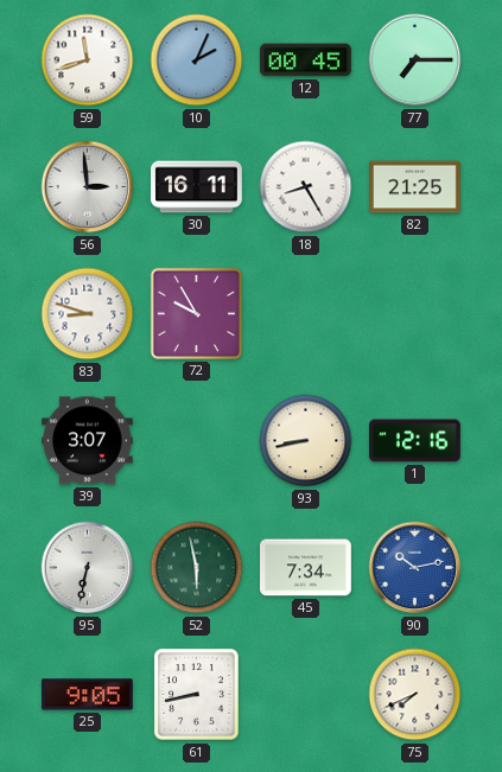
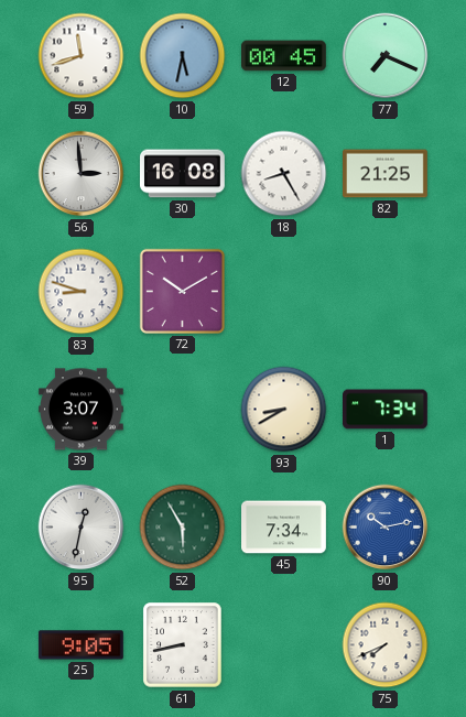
10: 2:04 -> 5:32
77: 7:15 -> 7:19
30: 16:11 -> 16:08
72: 9:55 -> 10:10
93: 8:43 -> 8:40
1: 12:16 -> 7:34
95: 6:32 -> 12:32
52: 5:58 -> 5:55
